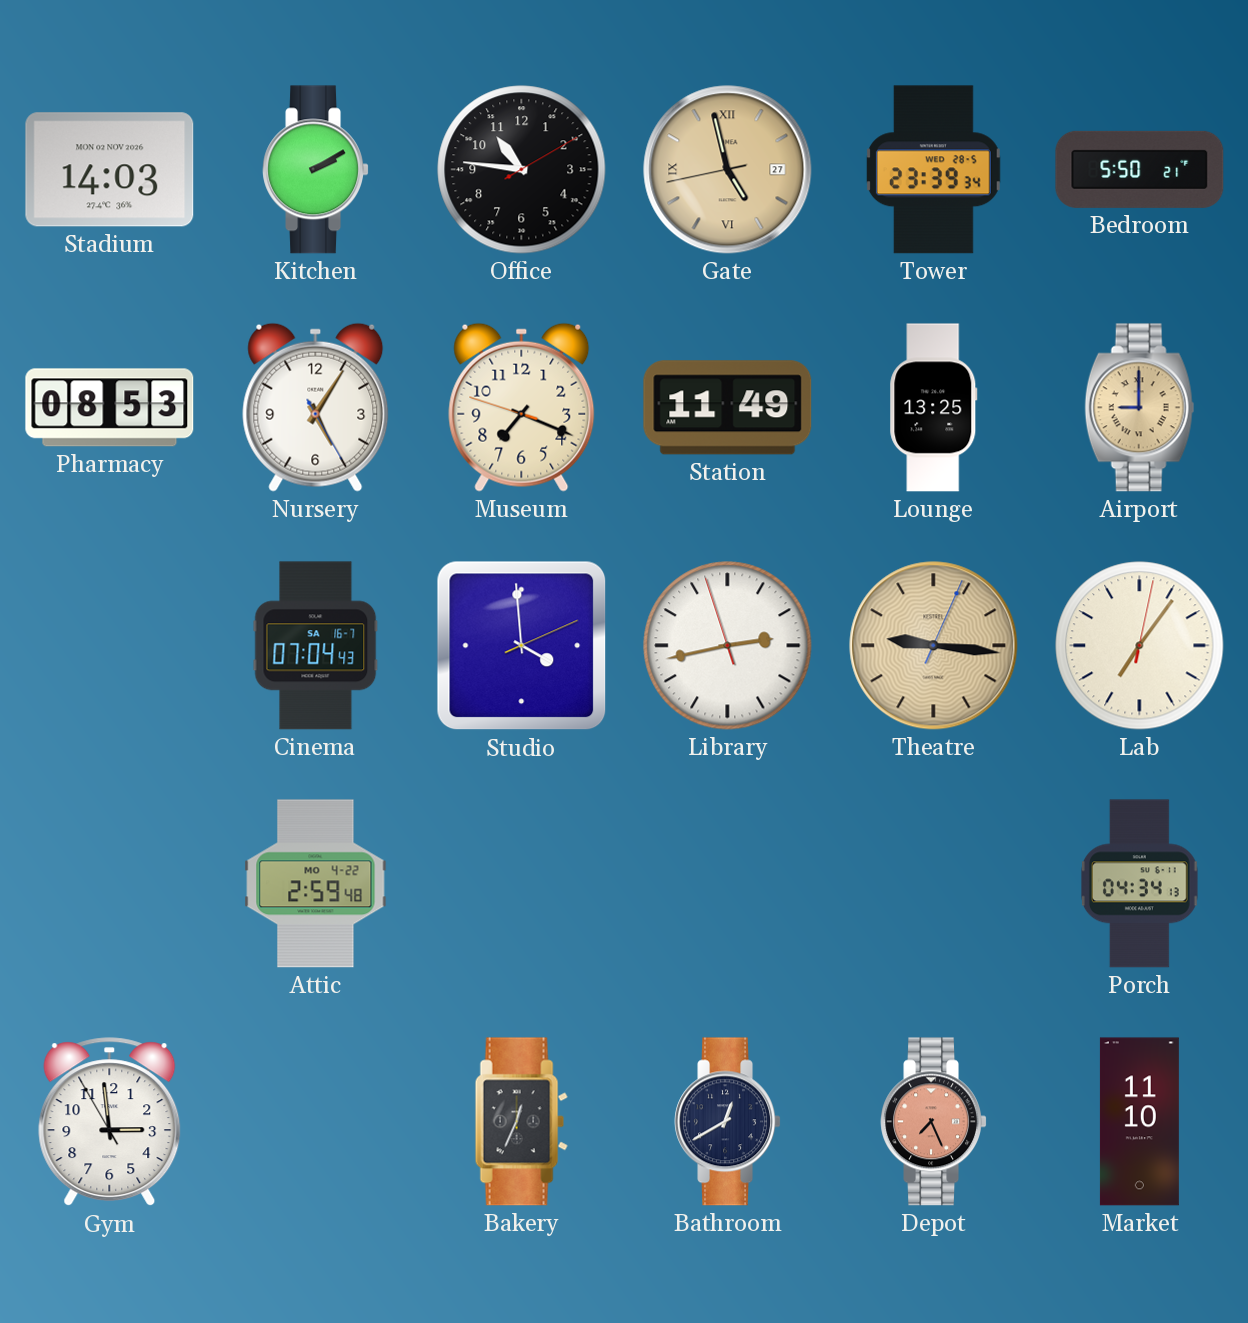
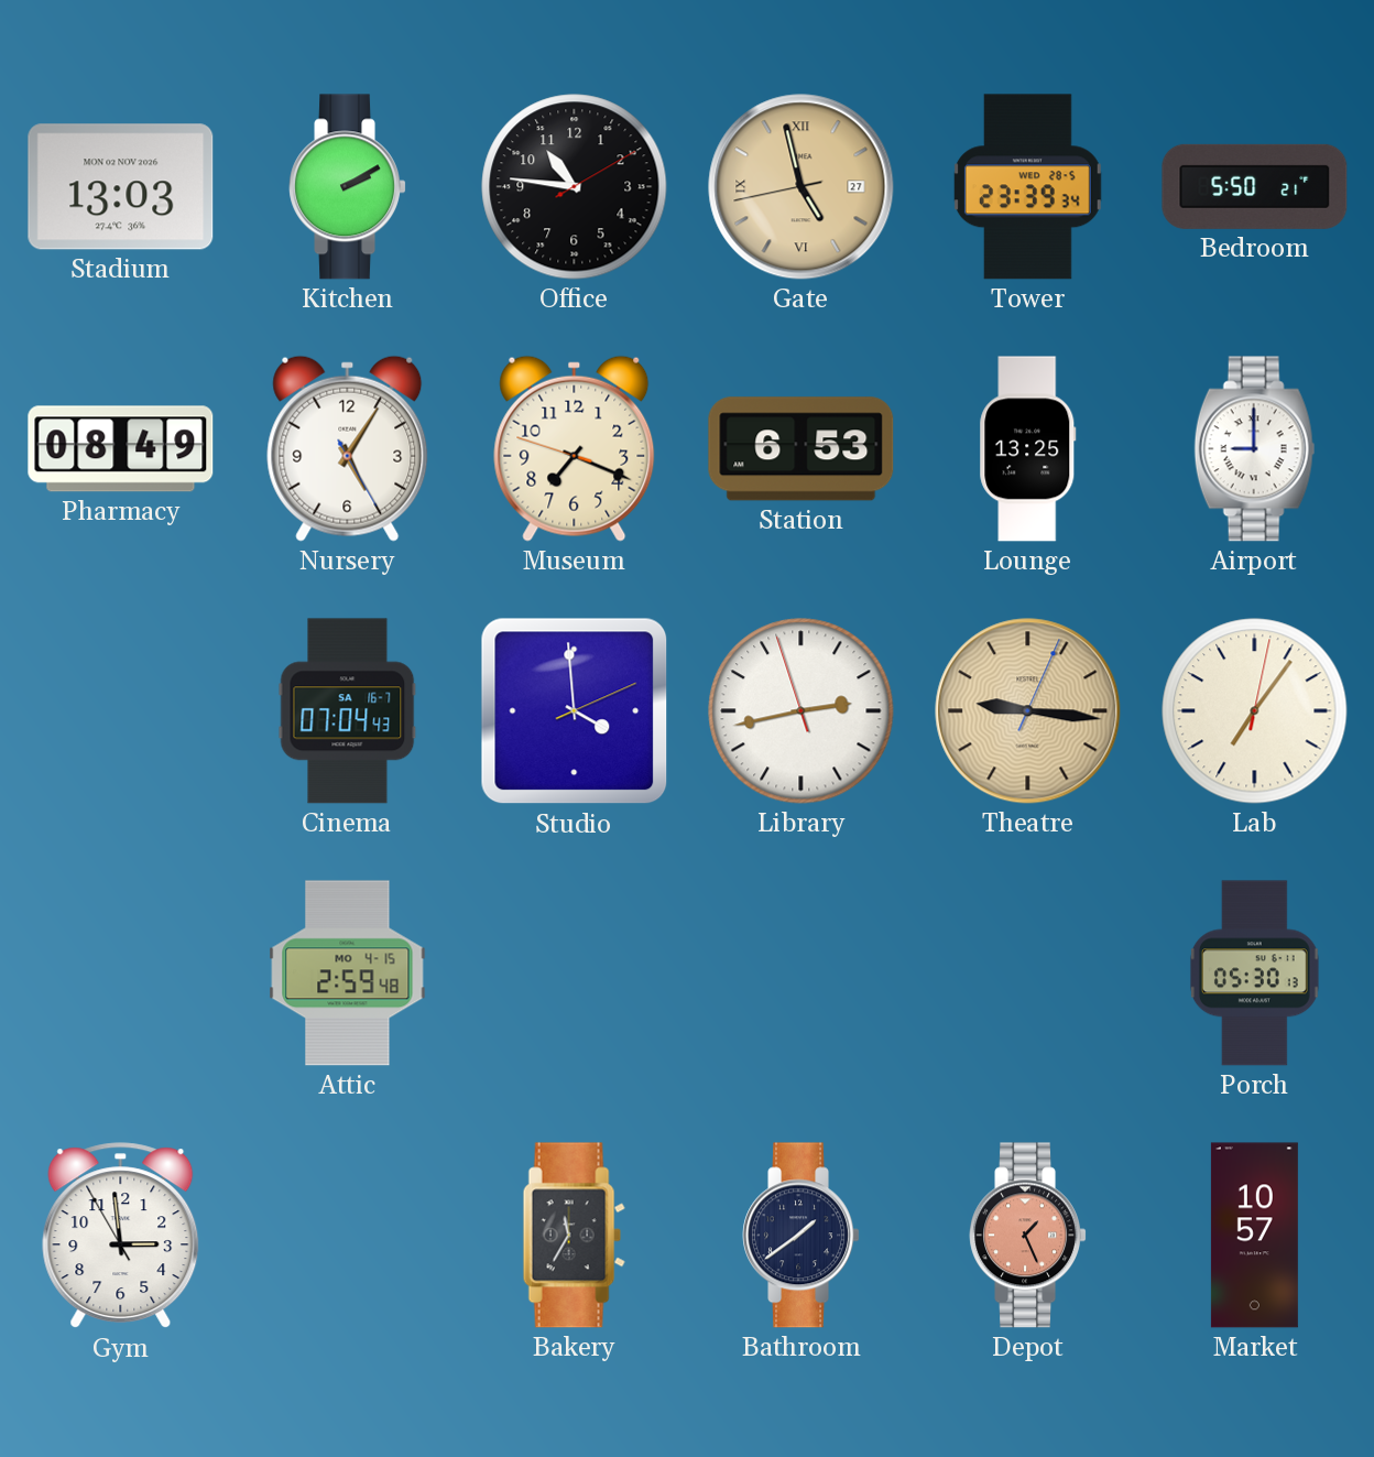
Stadium: 14:03 -> 13:03
Pharmacy: 08:53 -> 08:49
Station: 11:49 -> 6:53
Airport dial: champagne -> white
Attic date: MO 4-22 -> MO 4-15
Porch: 04:34 -> 05:30
Bakery: 12:34 -> 11:35
Bathroom: 12:40 -> 1:39
Depot: 7:26 -> 1:26
Market: 11:10 -> 10:57
